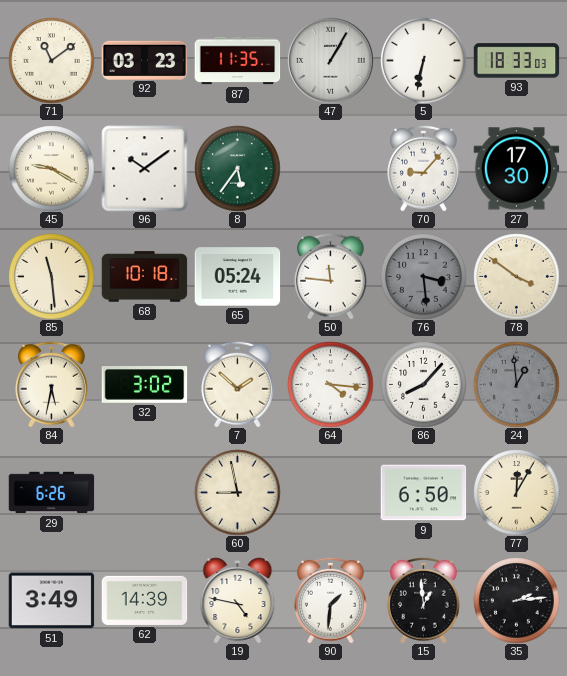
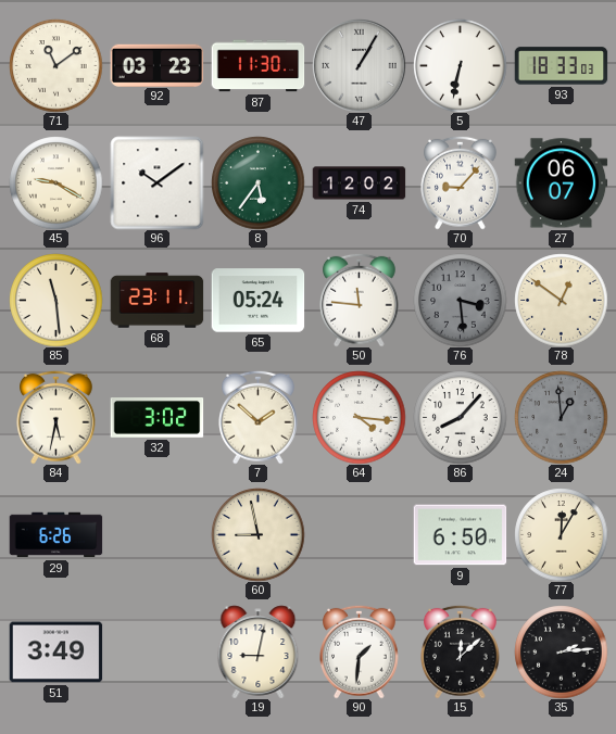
87: 11:35 -> 11:30
74: none -> 12:02
27: 17:30 -> 06:07
68: 10:18 -> 23:11
78: 3:51 -> 12:51
62: 14:39 -> none
19: 4:47 -> 9:02
15: 12:59 -> 12:08
